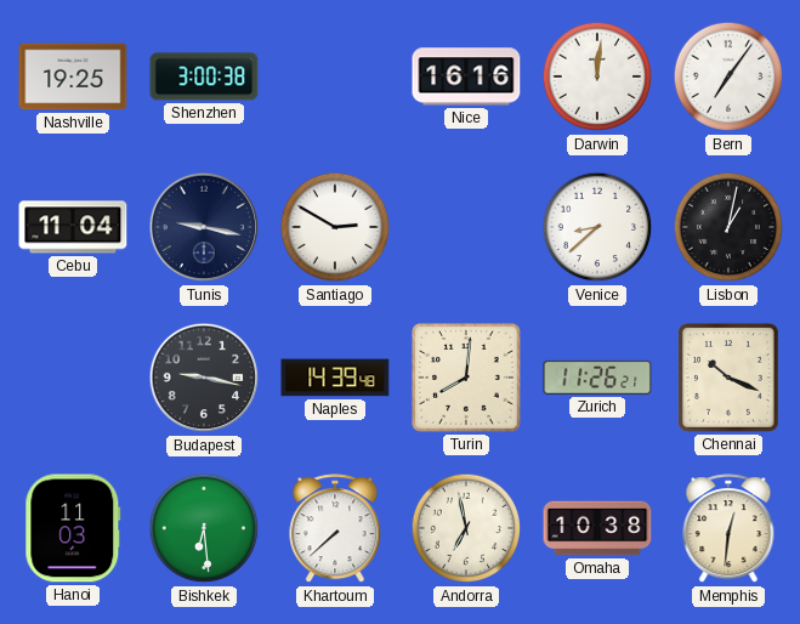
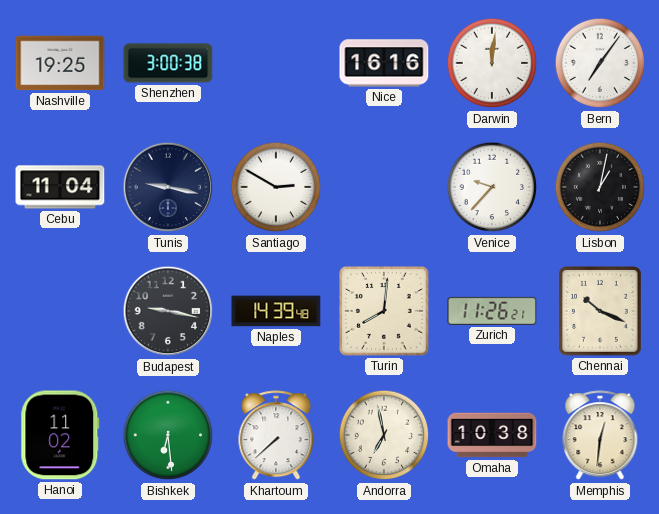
Venice: 8:38 -> 9:37
Hanoi: 11:03 -> 11:02
